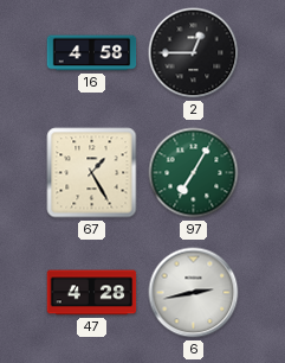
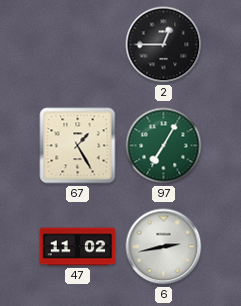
16: 4:58 -> none
47: 4:28 -> 11:02
